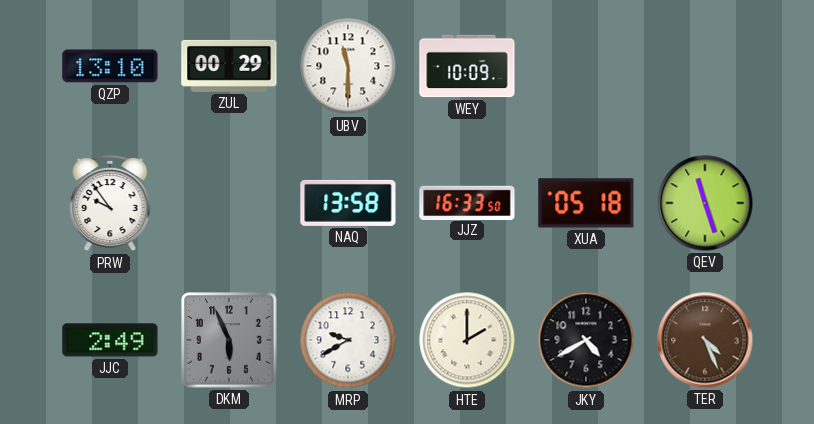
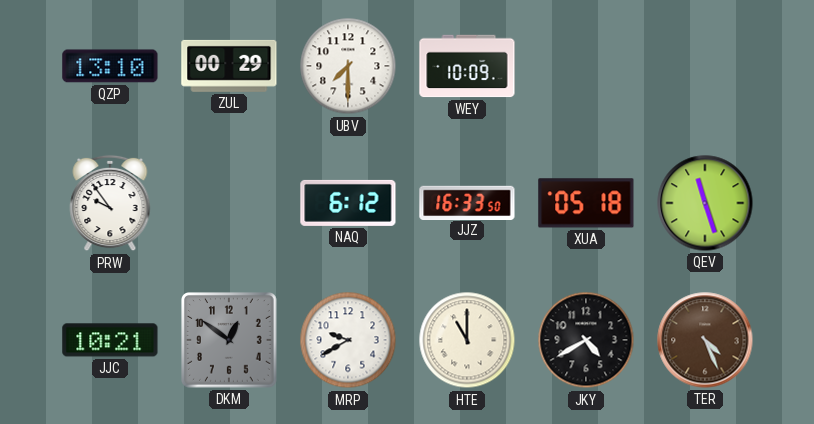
UBV: 11:30 -> 7:30
NAQ: 13:58 -> 6:12
JJC: 2:49 -> 10:21
DKM: 5:56 -> 12:51
HTE: 2:00 -> 11:00
